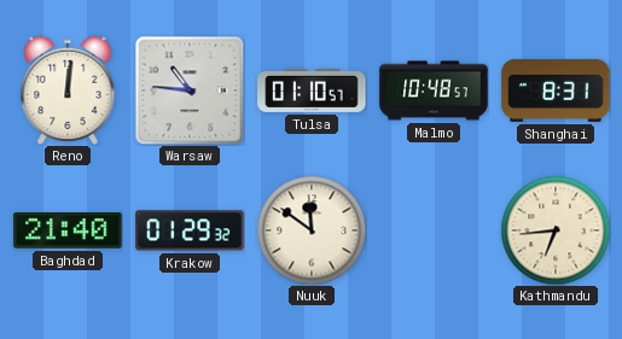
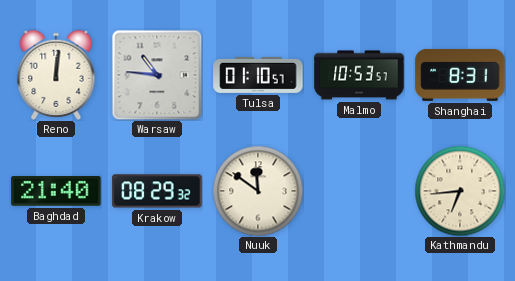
Malmo: 10:48 -> 10:53
Krakow: 01:29 -> 08:29
